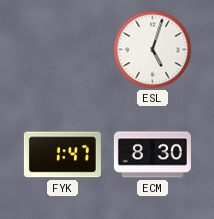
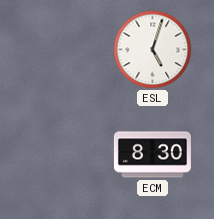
FYK: 1:47 -> none
